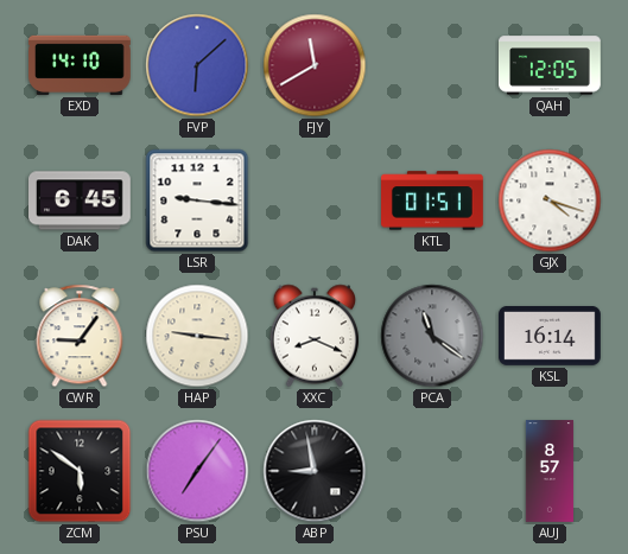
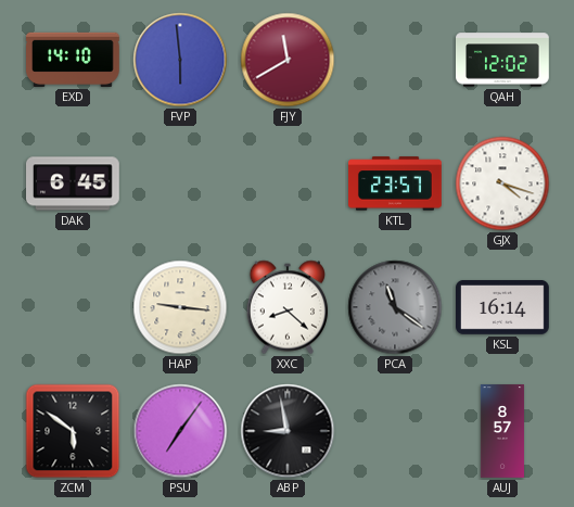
FVP: 6:08 -> 5:59
QAH: 12:05 -> 12:02
LSR: 9:16 -> none
KTL: 01:51 -> 23:57
CWR: 9:06 -> none
XXC: 8:19 -> 8:22
